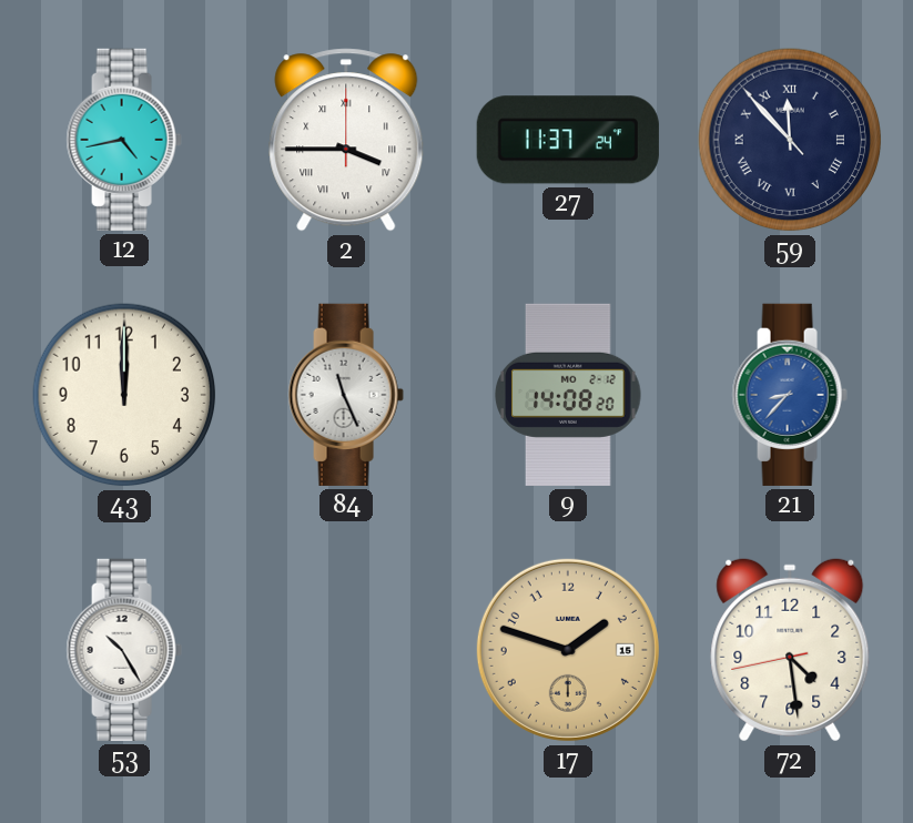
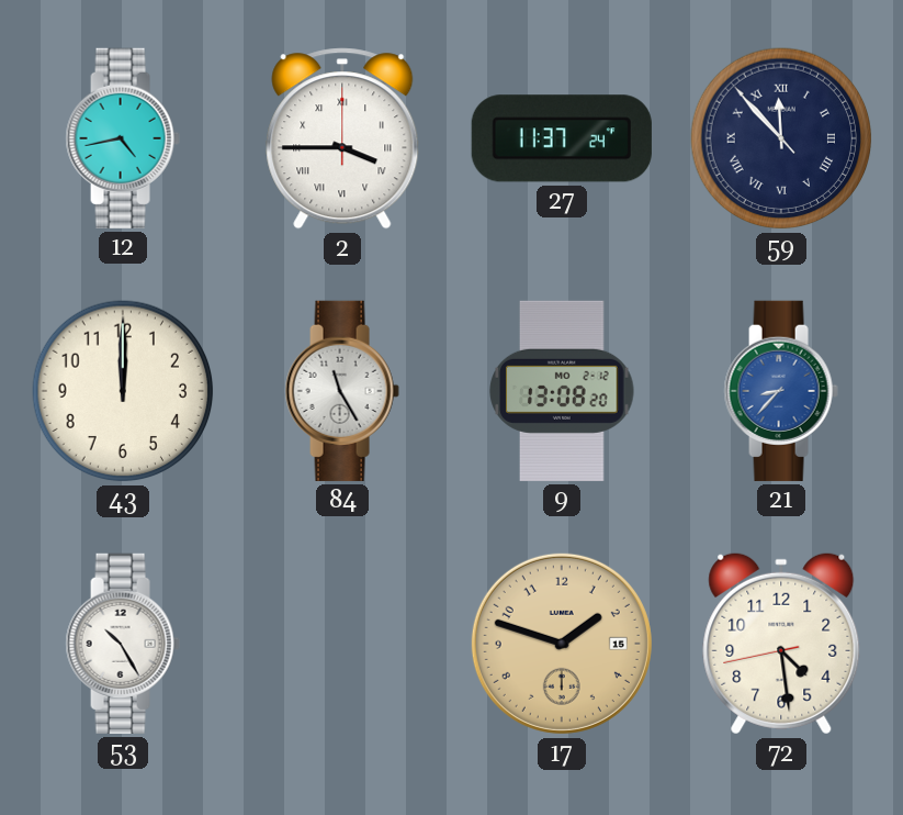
84: 11:26 -> 11:25
9: 14:08 -> 13:08
